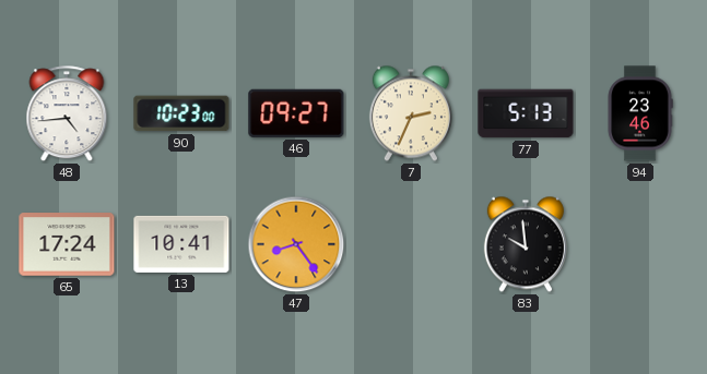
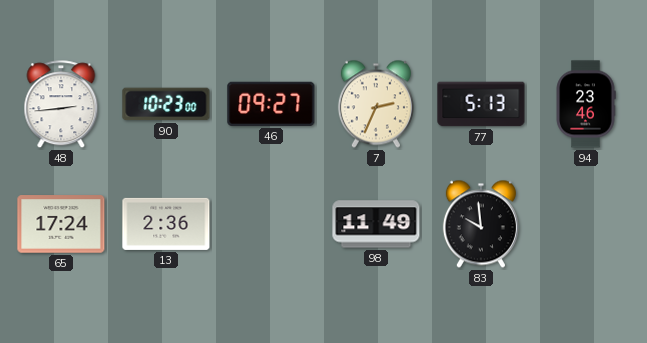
48: 4:44 -> 2:44
13: 10:41 -> 2:36
47: 8:24 -> none
98: none -> 11:49
